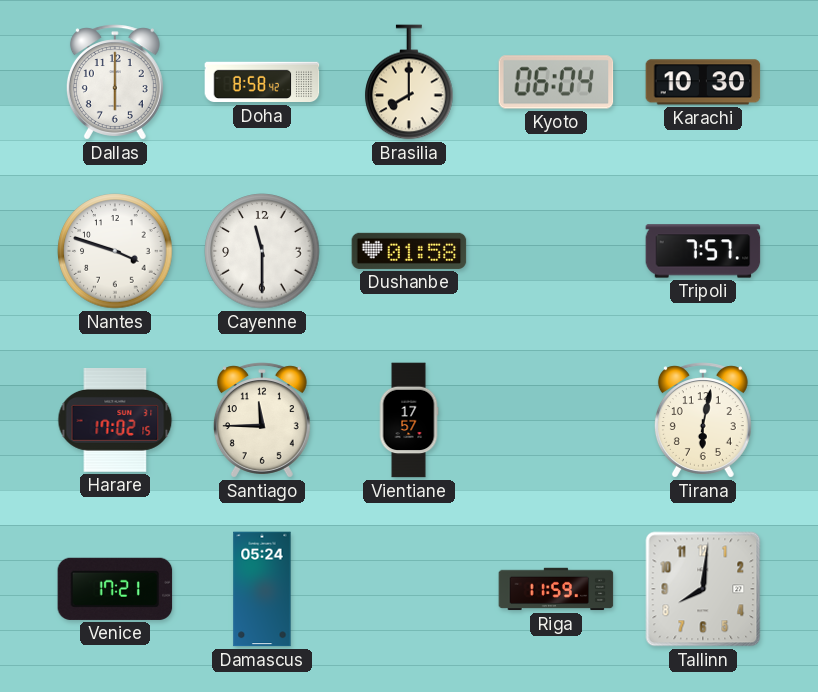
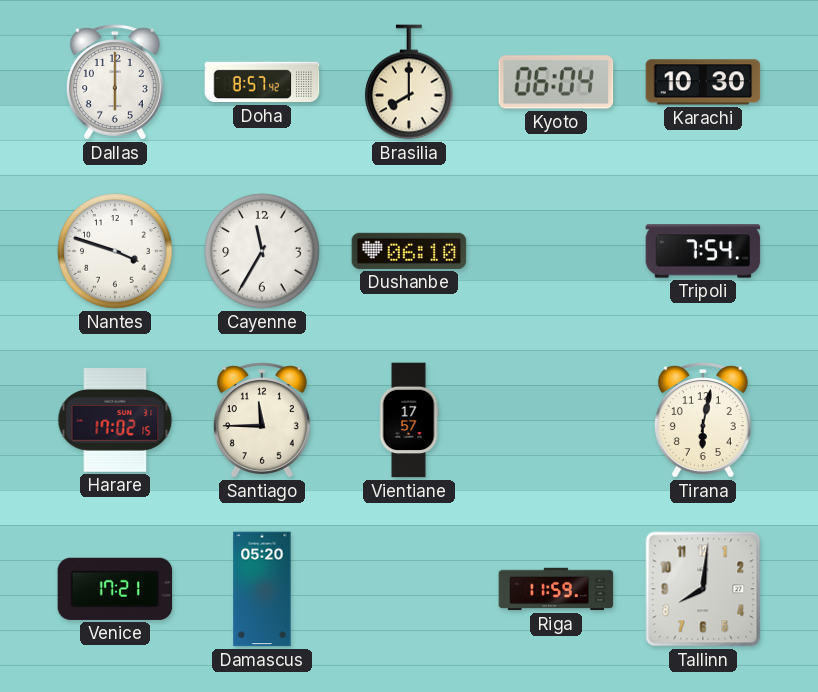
Doha: 8:58 -> 8:57
Cayenne: 11:30 -> 11:35
Dushanbe: 01:58 -> 06:10
Tripoli: 7:57 -> 7:54
Damascus: 05:24 -> 05:20
